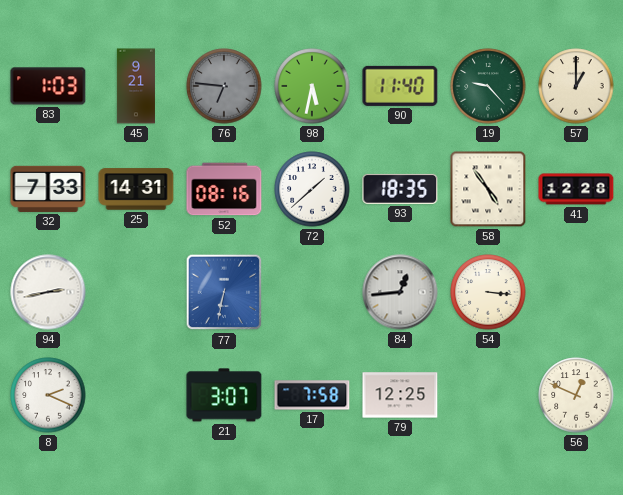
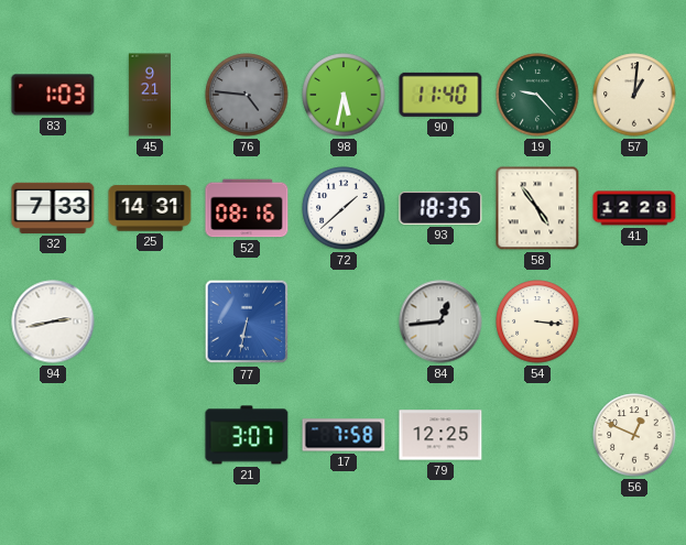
76: 6:46 -> 4:46
57: 1:00 -> 1:01
8: 2:19 -> none
